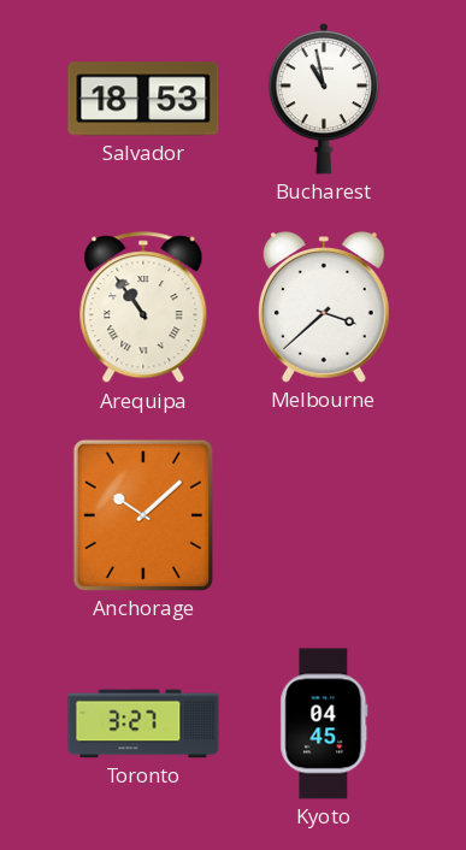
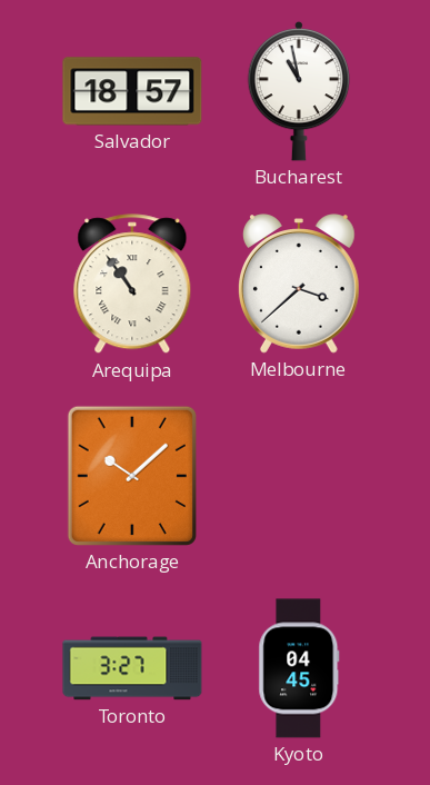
Salvador: 18:53 -> 18:57
